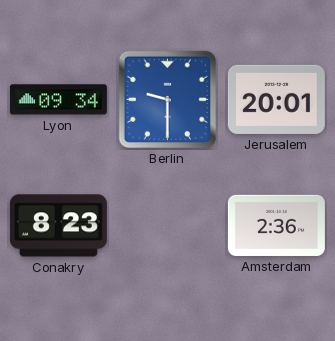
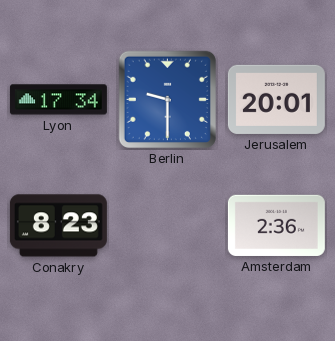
Lyon: 09:34 -> 17:34
